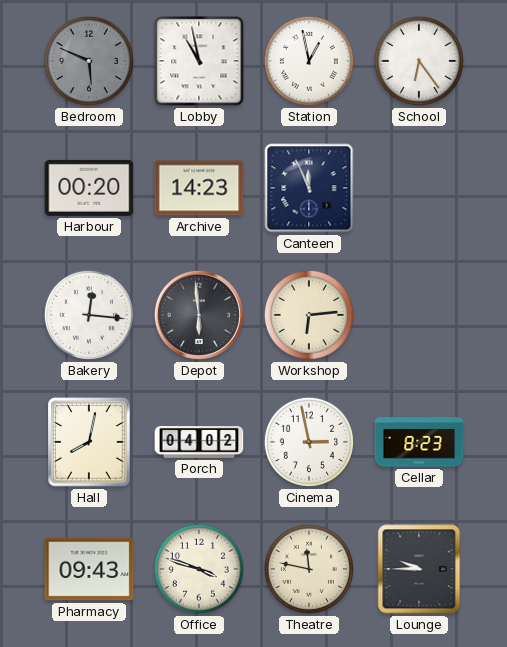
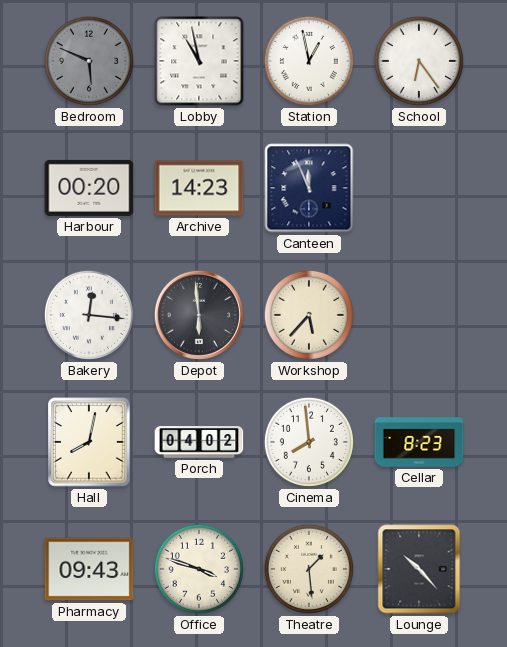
Workshop: 6:14 -> 5:37
Cinema: 2:58 -> 7:59
Theatre: 11:47 -> 1:29
Lounge: 9:45 -> 10:23
